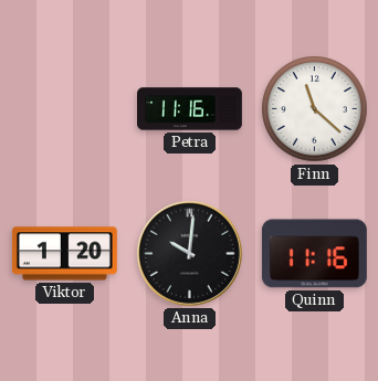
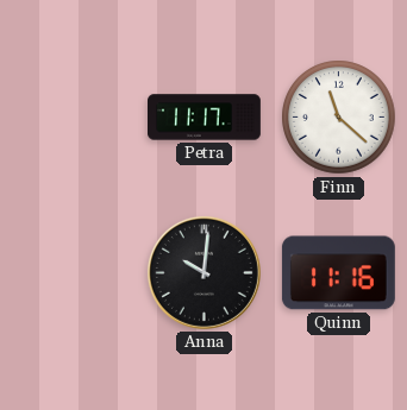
Petra: 11:16 -> 11:17
Viktor: 1:20 -> none
